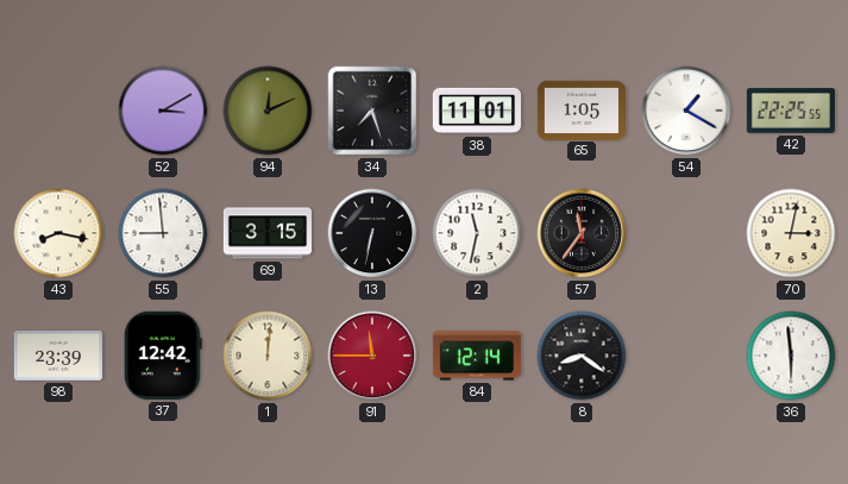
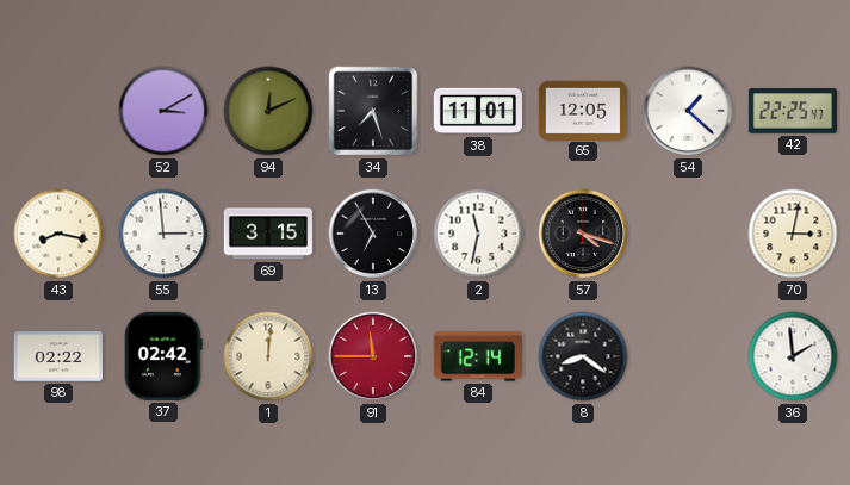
65: 1:05 -> 12:05
54: 1:20 -> 1:22
42: 22:25:55 -> 22:25:47
55: 8:59 -> 2:59
13: 6:32 -> 6:55
57: 11:36 -> 4:18
98: 23:39 -> 02:22
37: 12:42 -> 02:42
36: 5:59 -> 1:59
